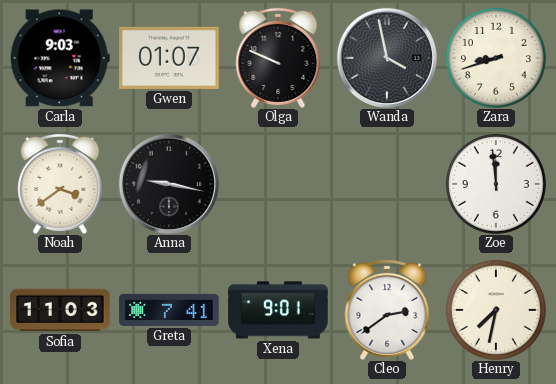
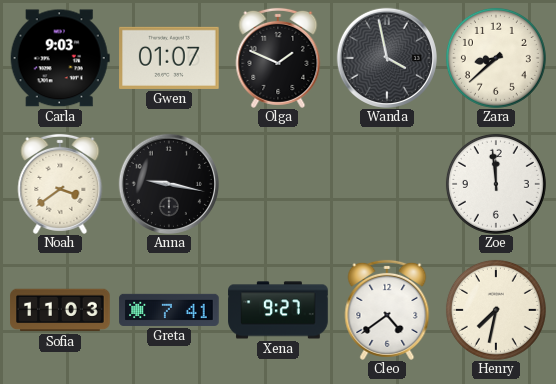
Olga: 9:49 -> 1:49
Zara: 8:42 -> 8:38
Xena: 9:01 -> 9:27
Cleo: 2:39 -> 4:39
